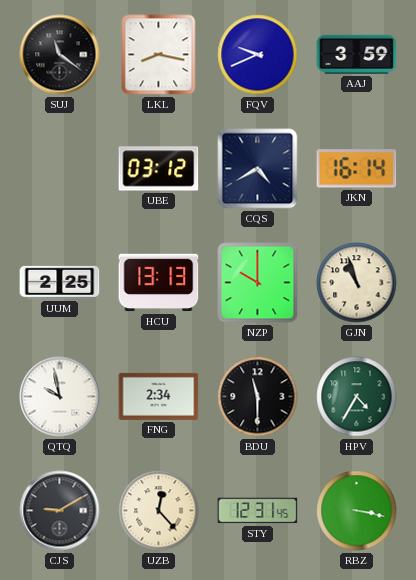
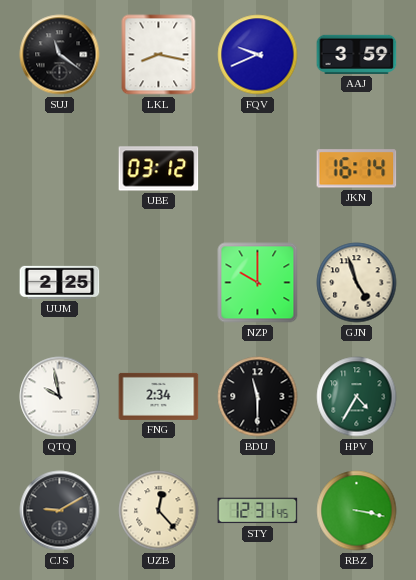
CQS: 4:40 -> none
HCU: 13:13 -> none
GJN: 10:57 -> 4:57
